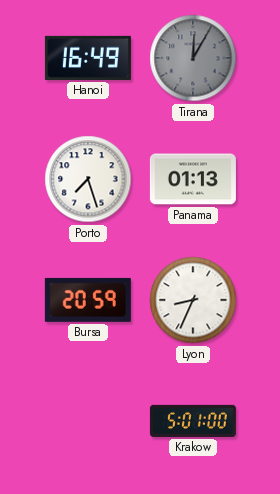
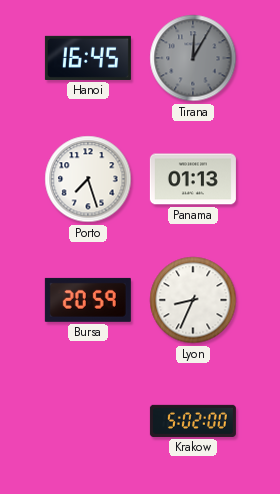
Hanoi: 16:49 -> 16:45
Krakow: 5:01 -> 5:02
